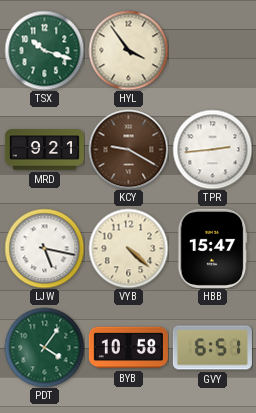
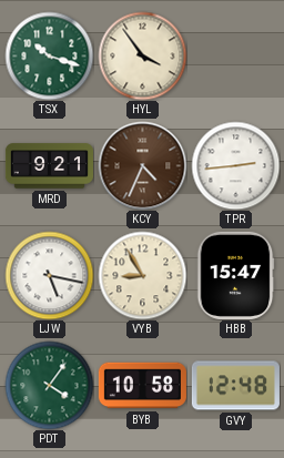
KCY: 9:20 -> 4:34
VYB: 4:22 -> 8:55
GVY: 6:51 -> 12:48
